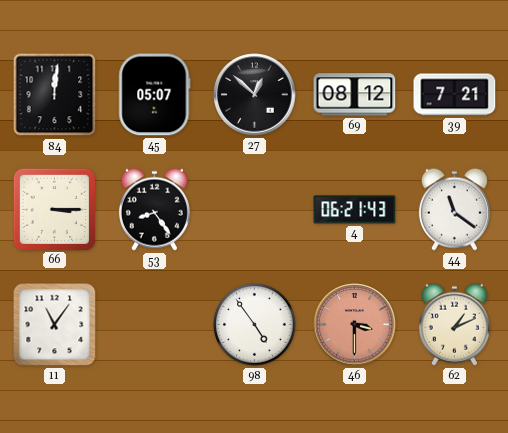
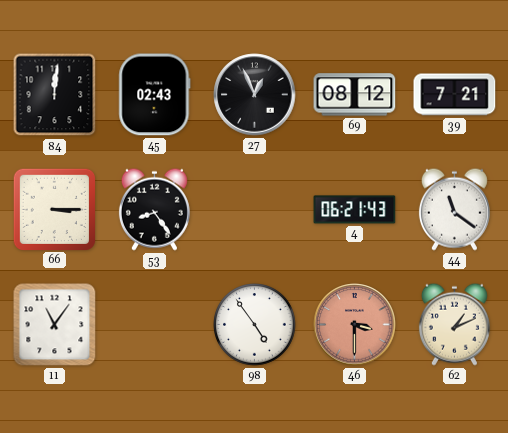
45: 05:07 -> 02:43
27: 12:52 -> 12:56
